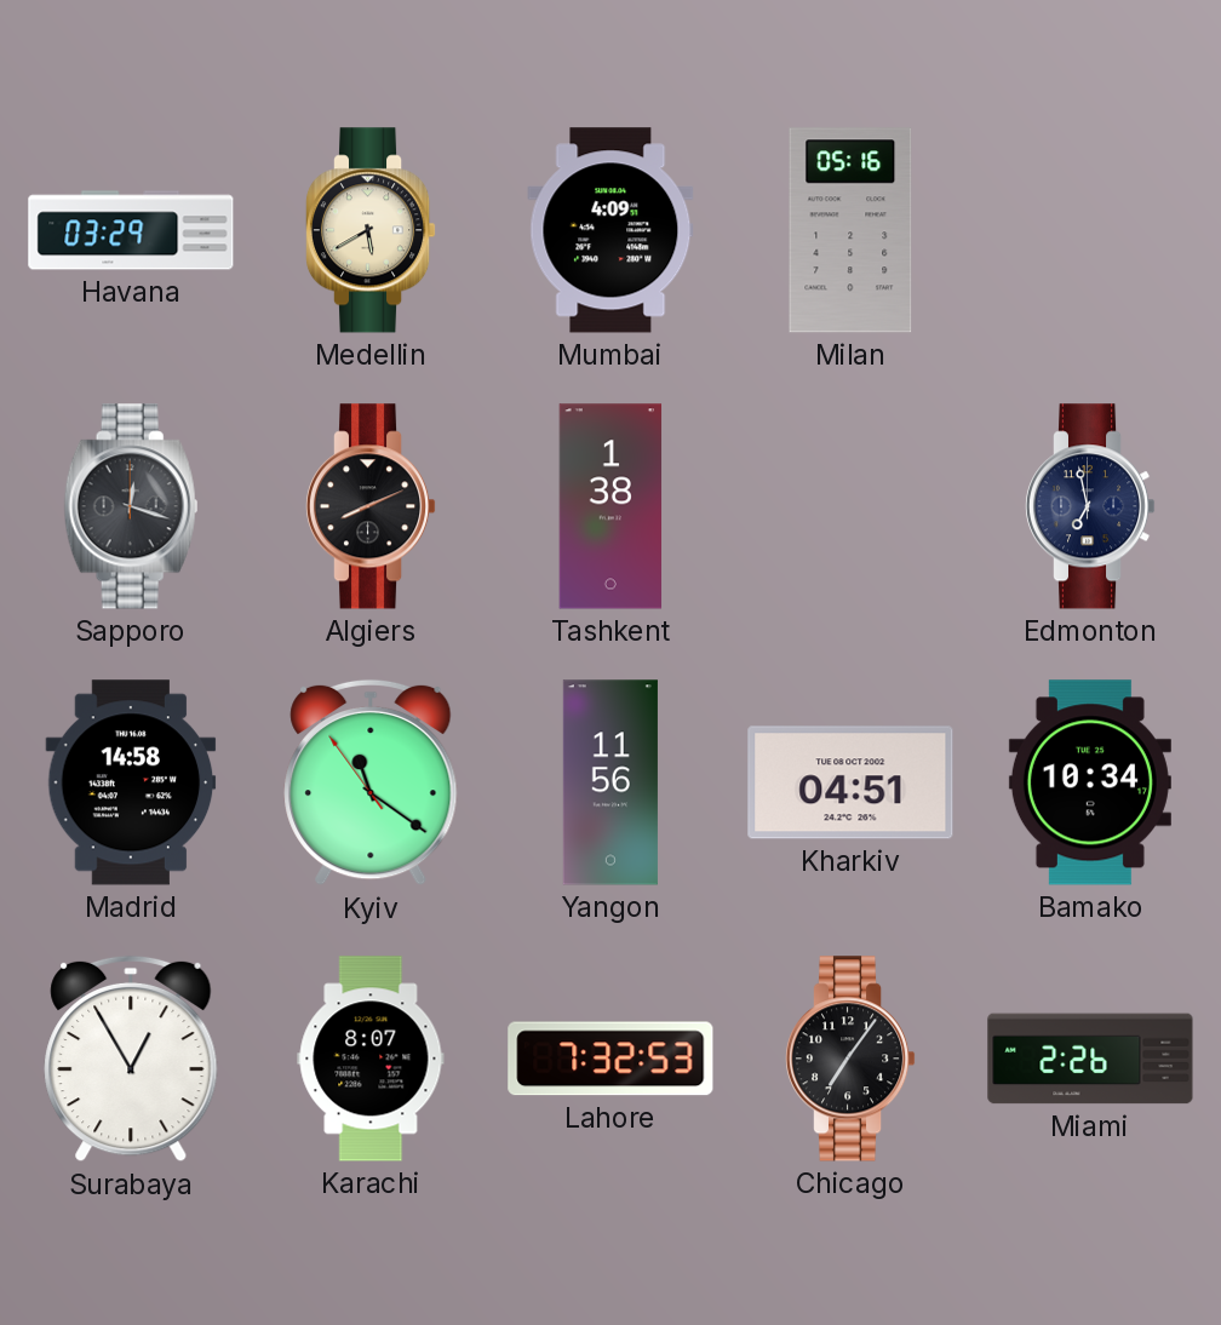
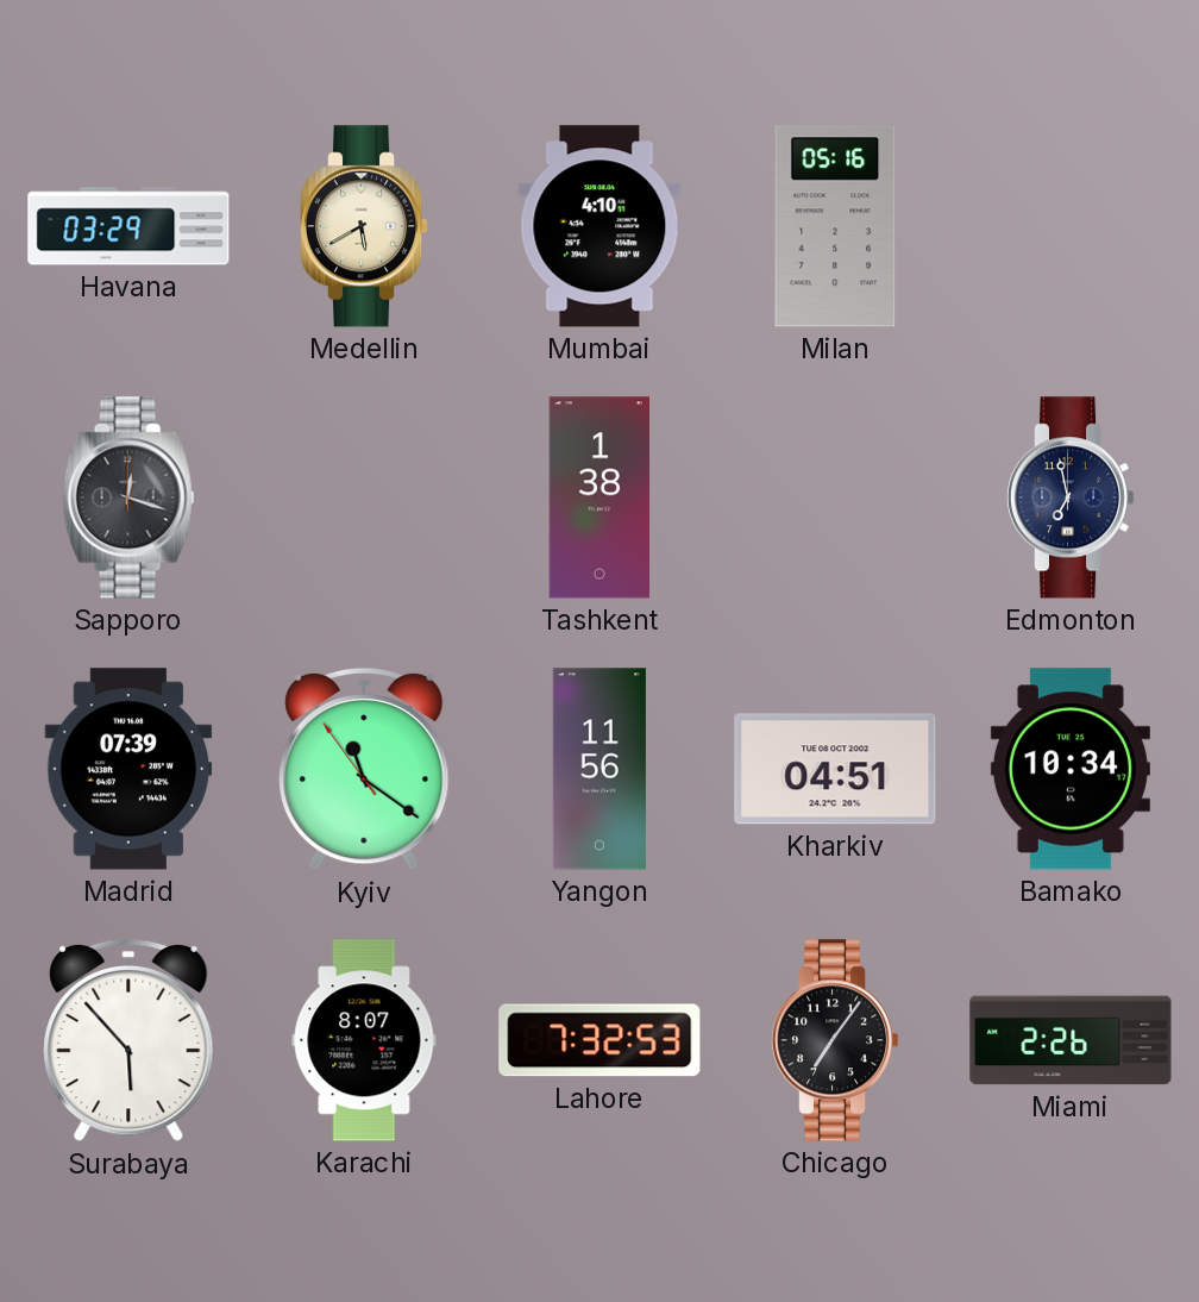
Mumbai: 4:09 -> 4:10
Algiers: 8:11 -> none
Madrid: 14:58 -> 07:39
Surabaya: 12:55 -> 5:53
